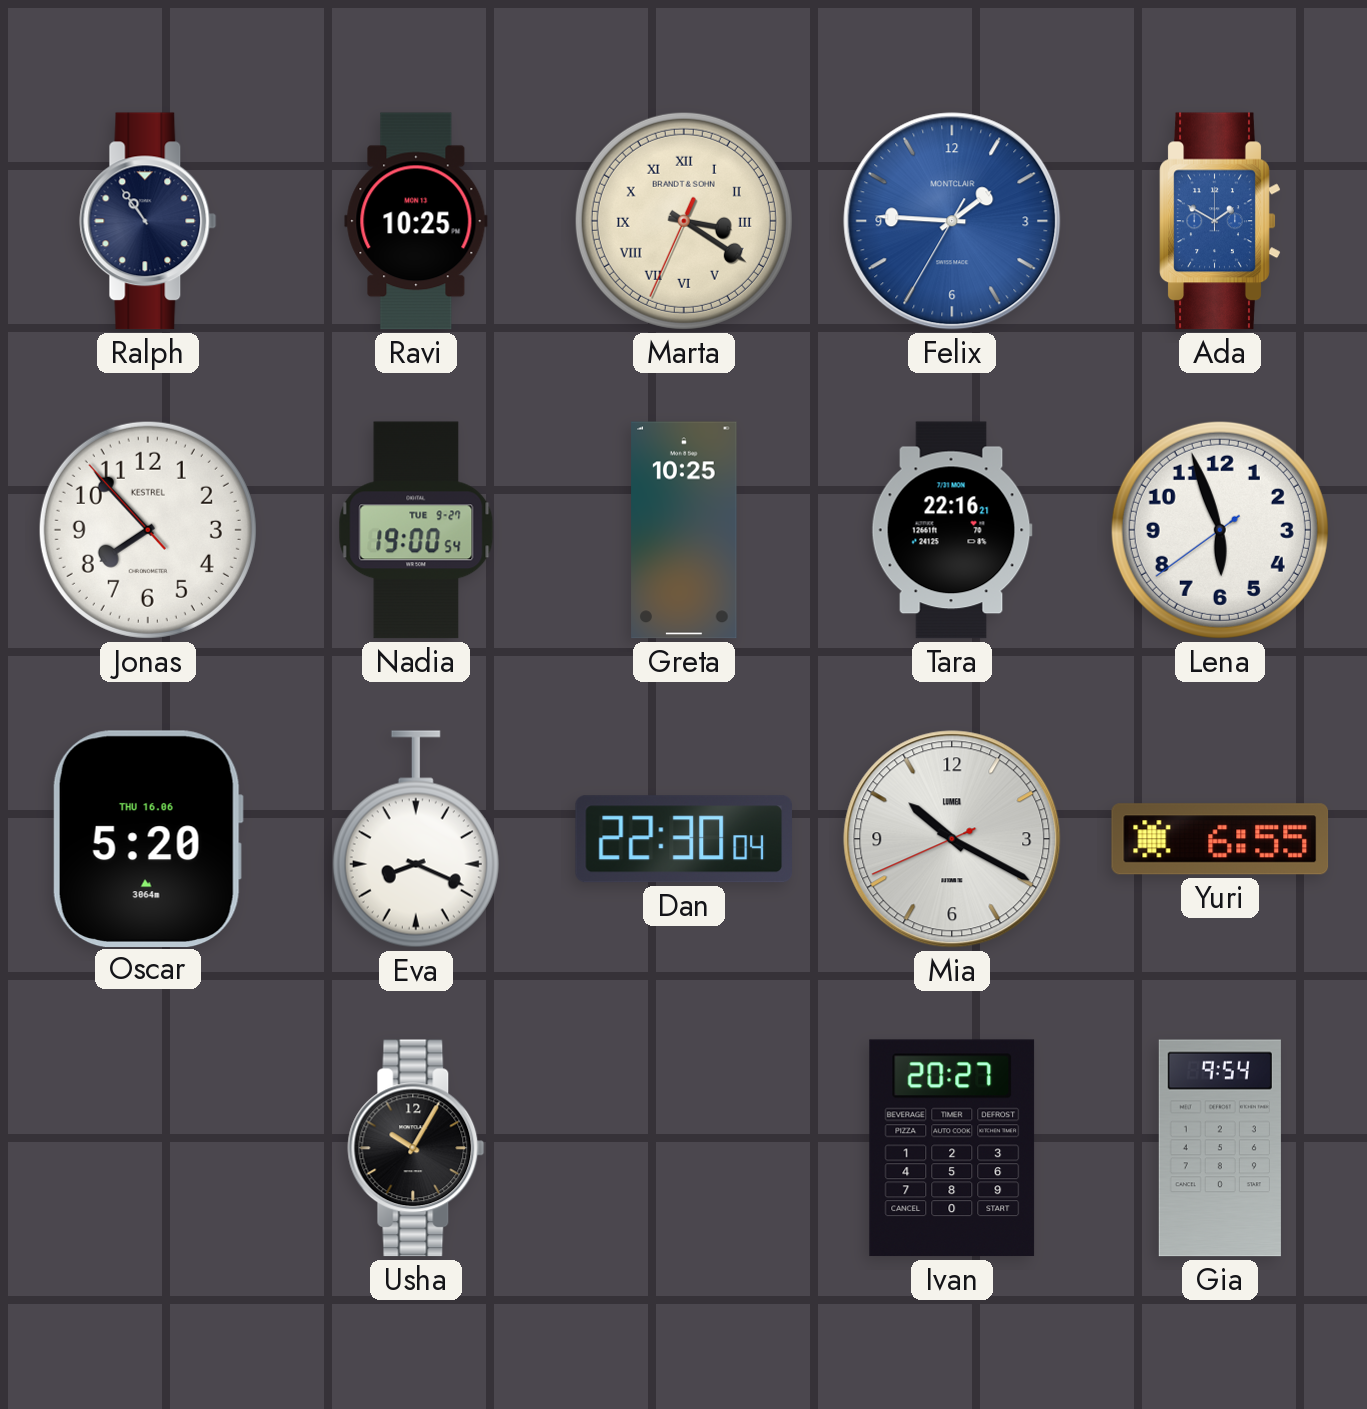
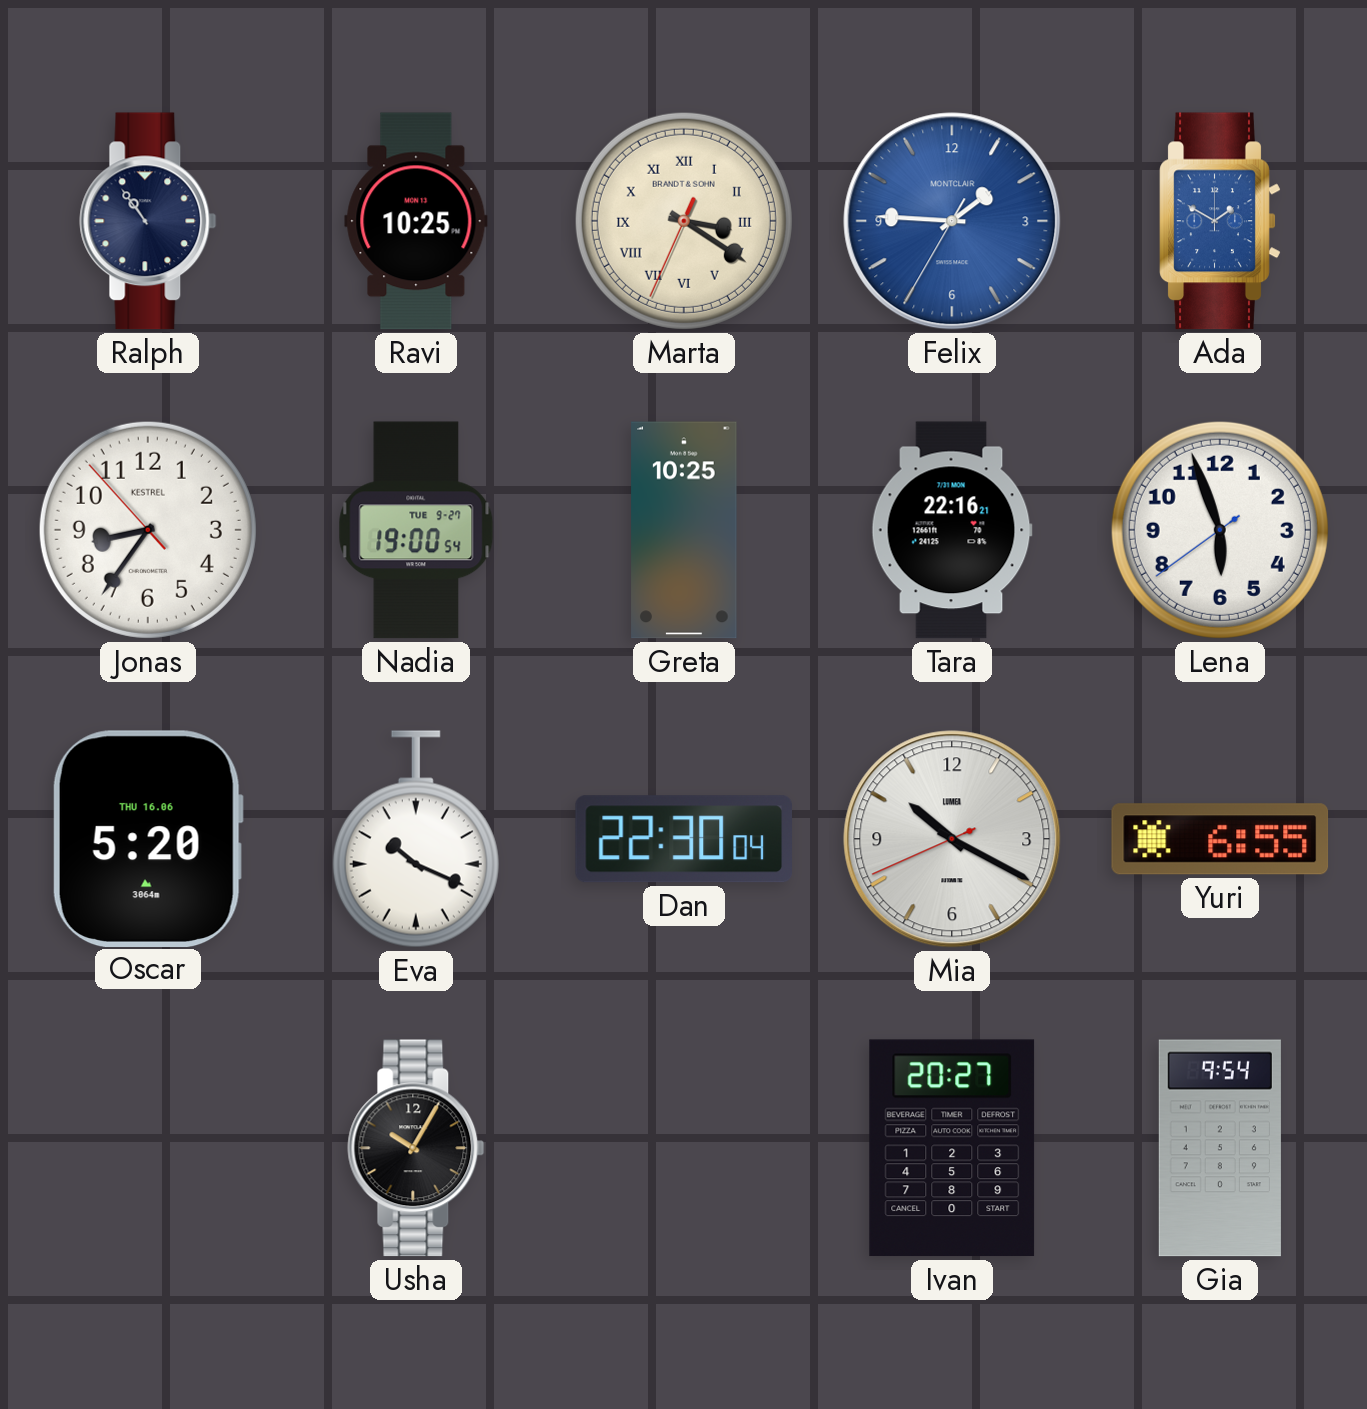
Jonas: 7:52 -> 8:35
Eva: 8:19 -> 10:19
